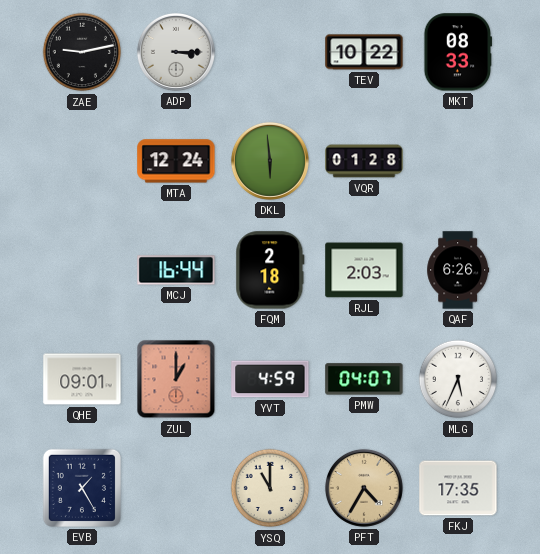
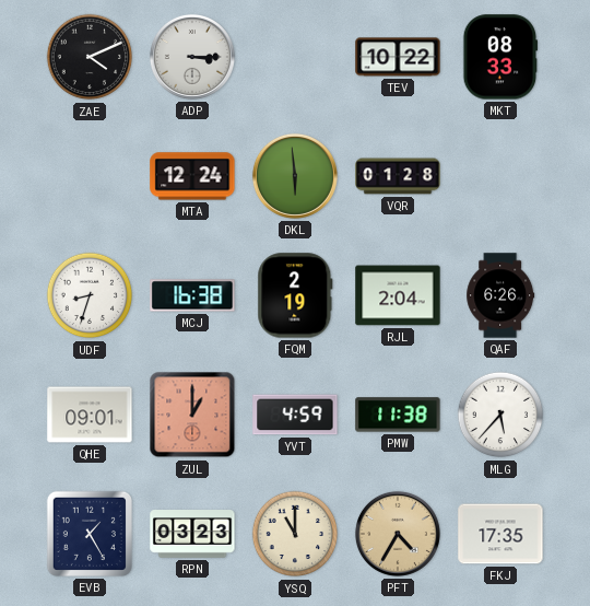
ZAE: 9:13 -> 4:11
UDF: none -> 8:33
MCJ: 16:44 -> 16:38
FQM: 2:18 -> 2:19
RJL: 2:03 -> 2:04
PMW: 04:07 -> 11:38
MLG: 5:34 -> 5:37
RPN: none -> 03:23
